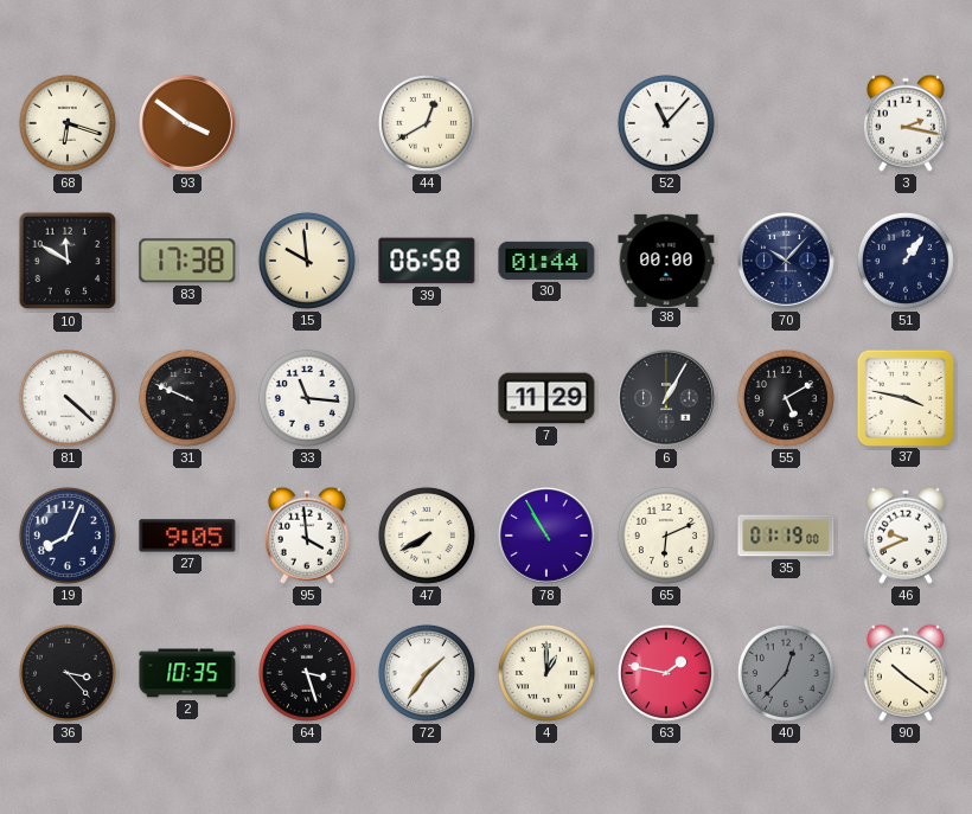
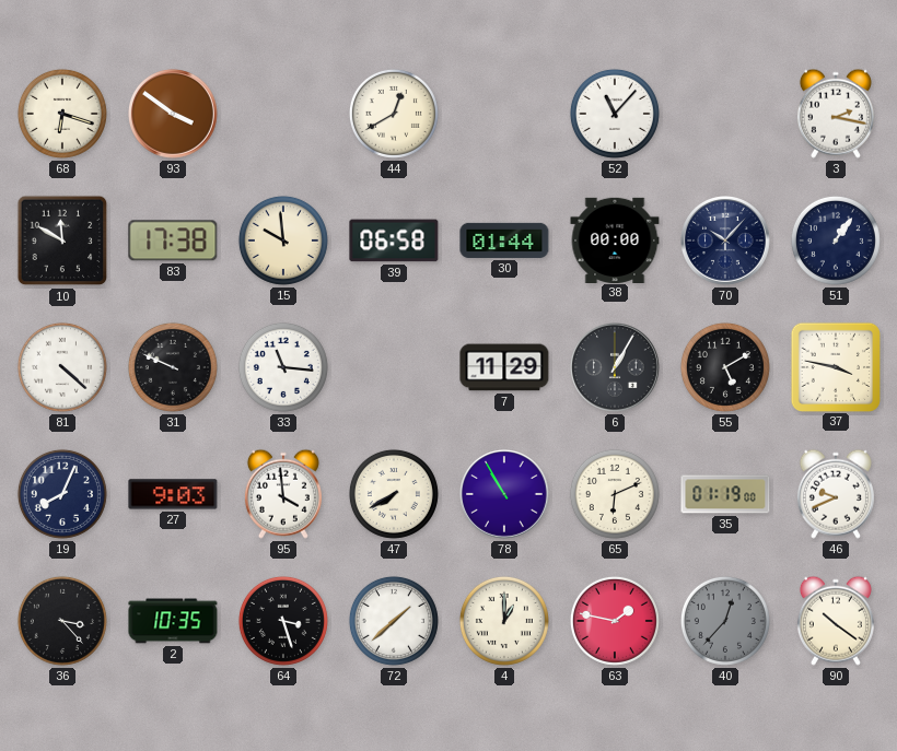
27: 9:05 -> 9:03
72: 1:36 -> 1:38
